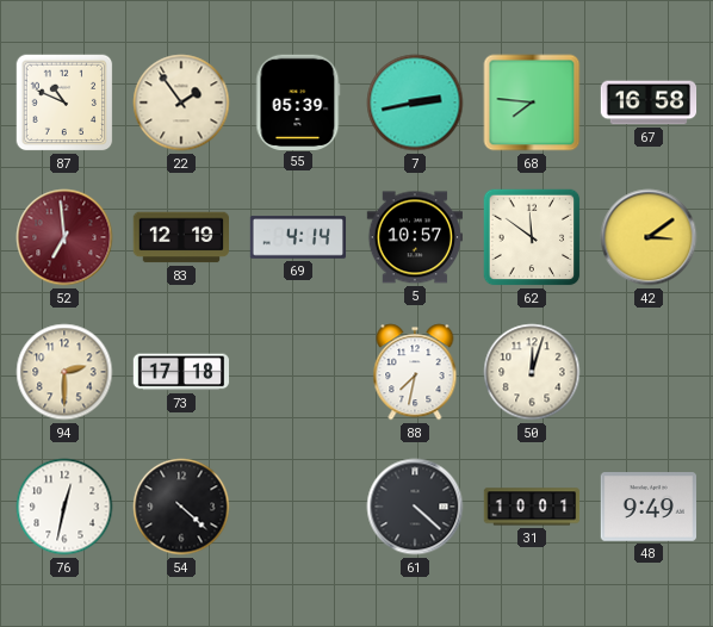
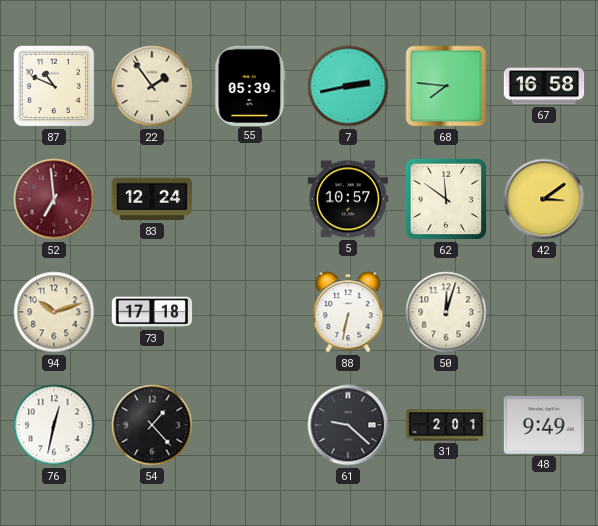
83: 12:19 -> 12:24
69: 4:14 -> none
94: 2:30 -> 10:12
88: 7:32 -> 6:32
54: 4:22 -> 1:23
61: 4:22 -> 9:22
31: 10:01 -> 2:01
